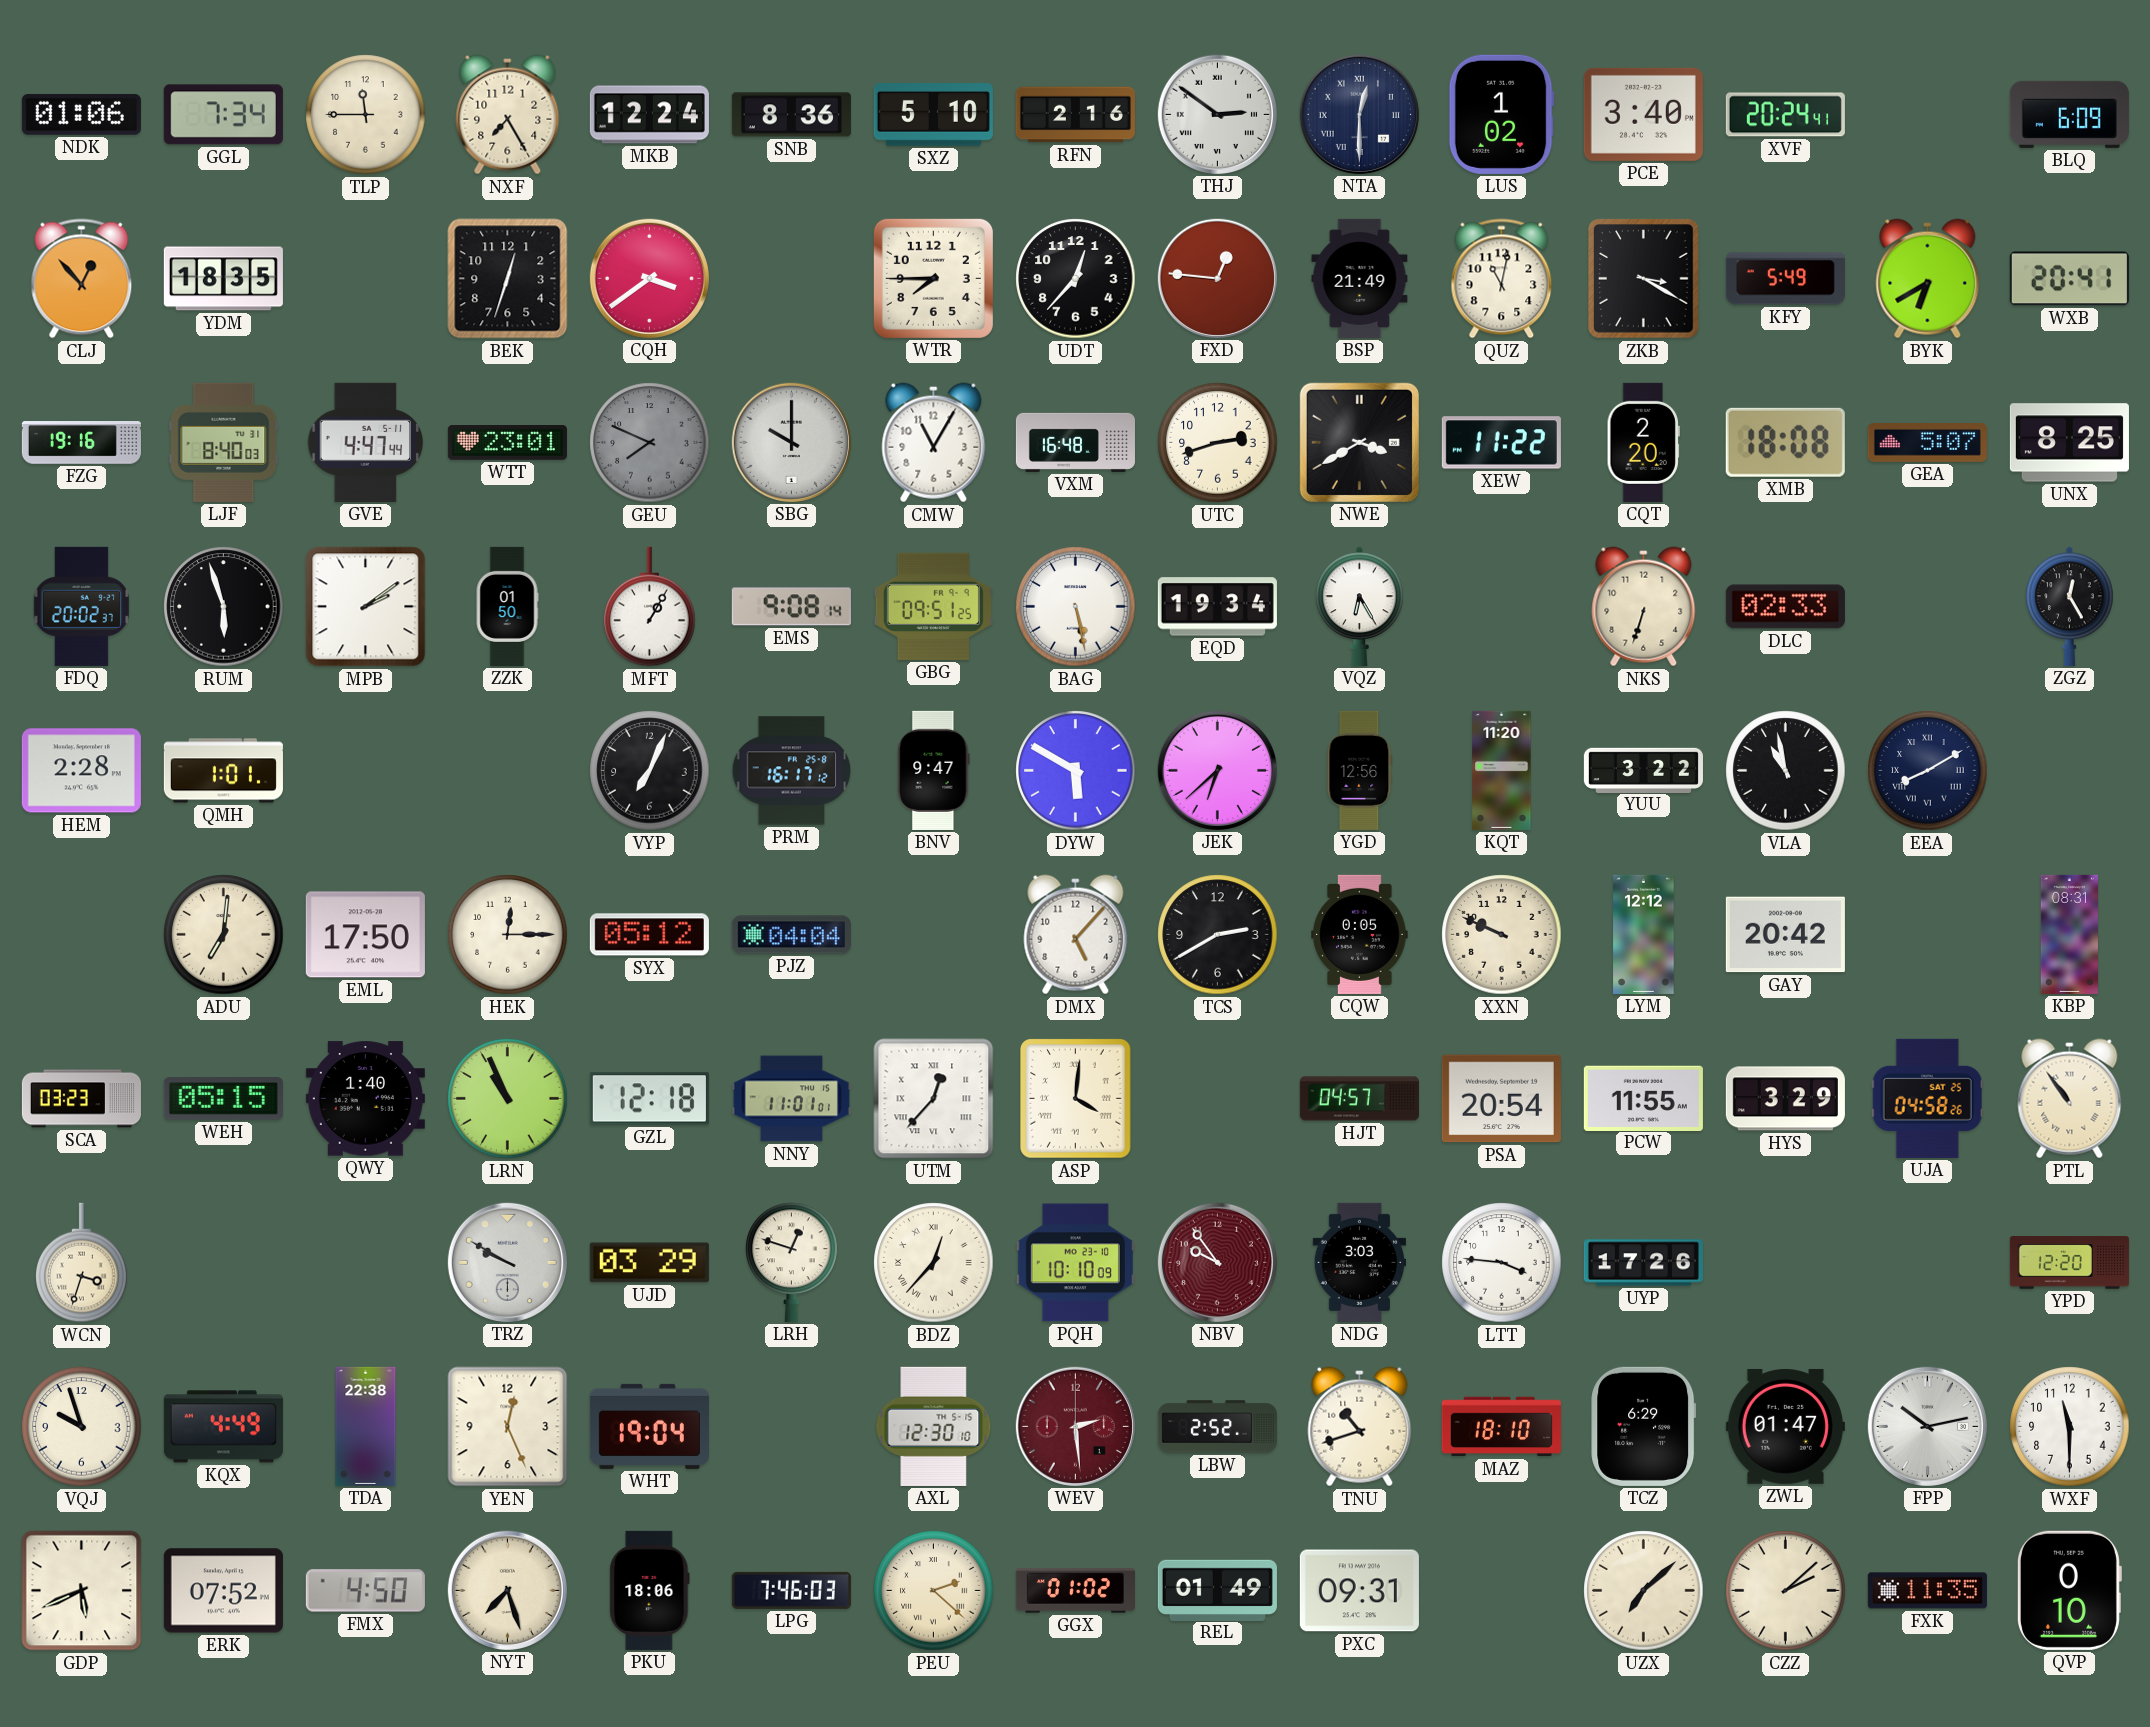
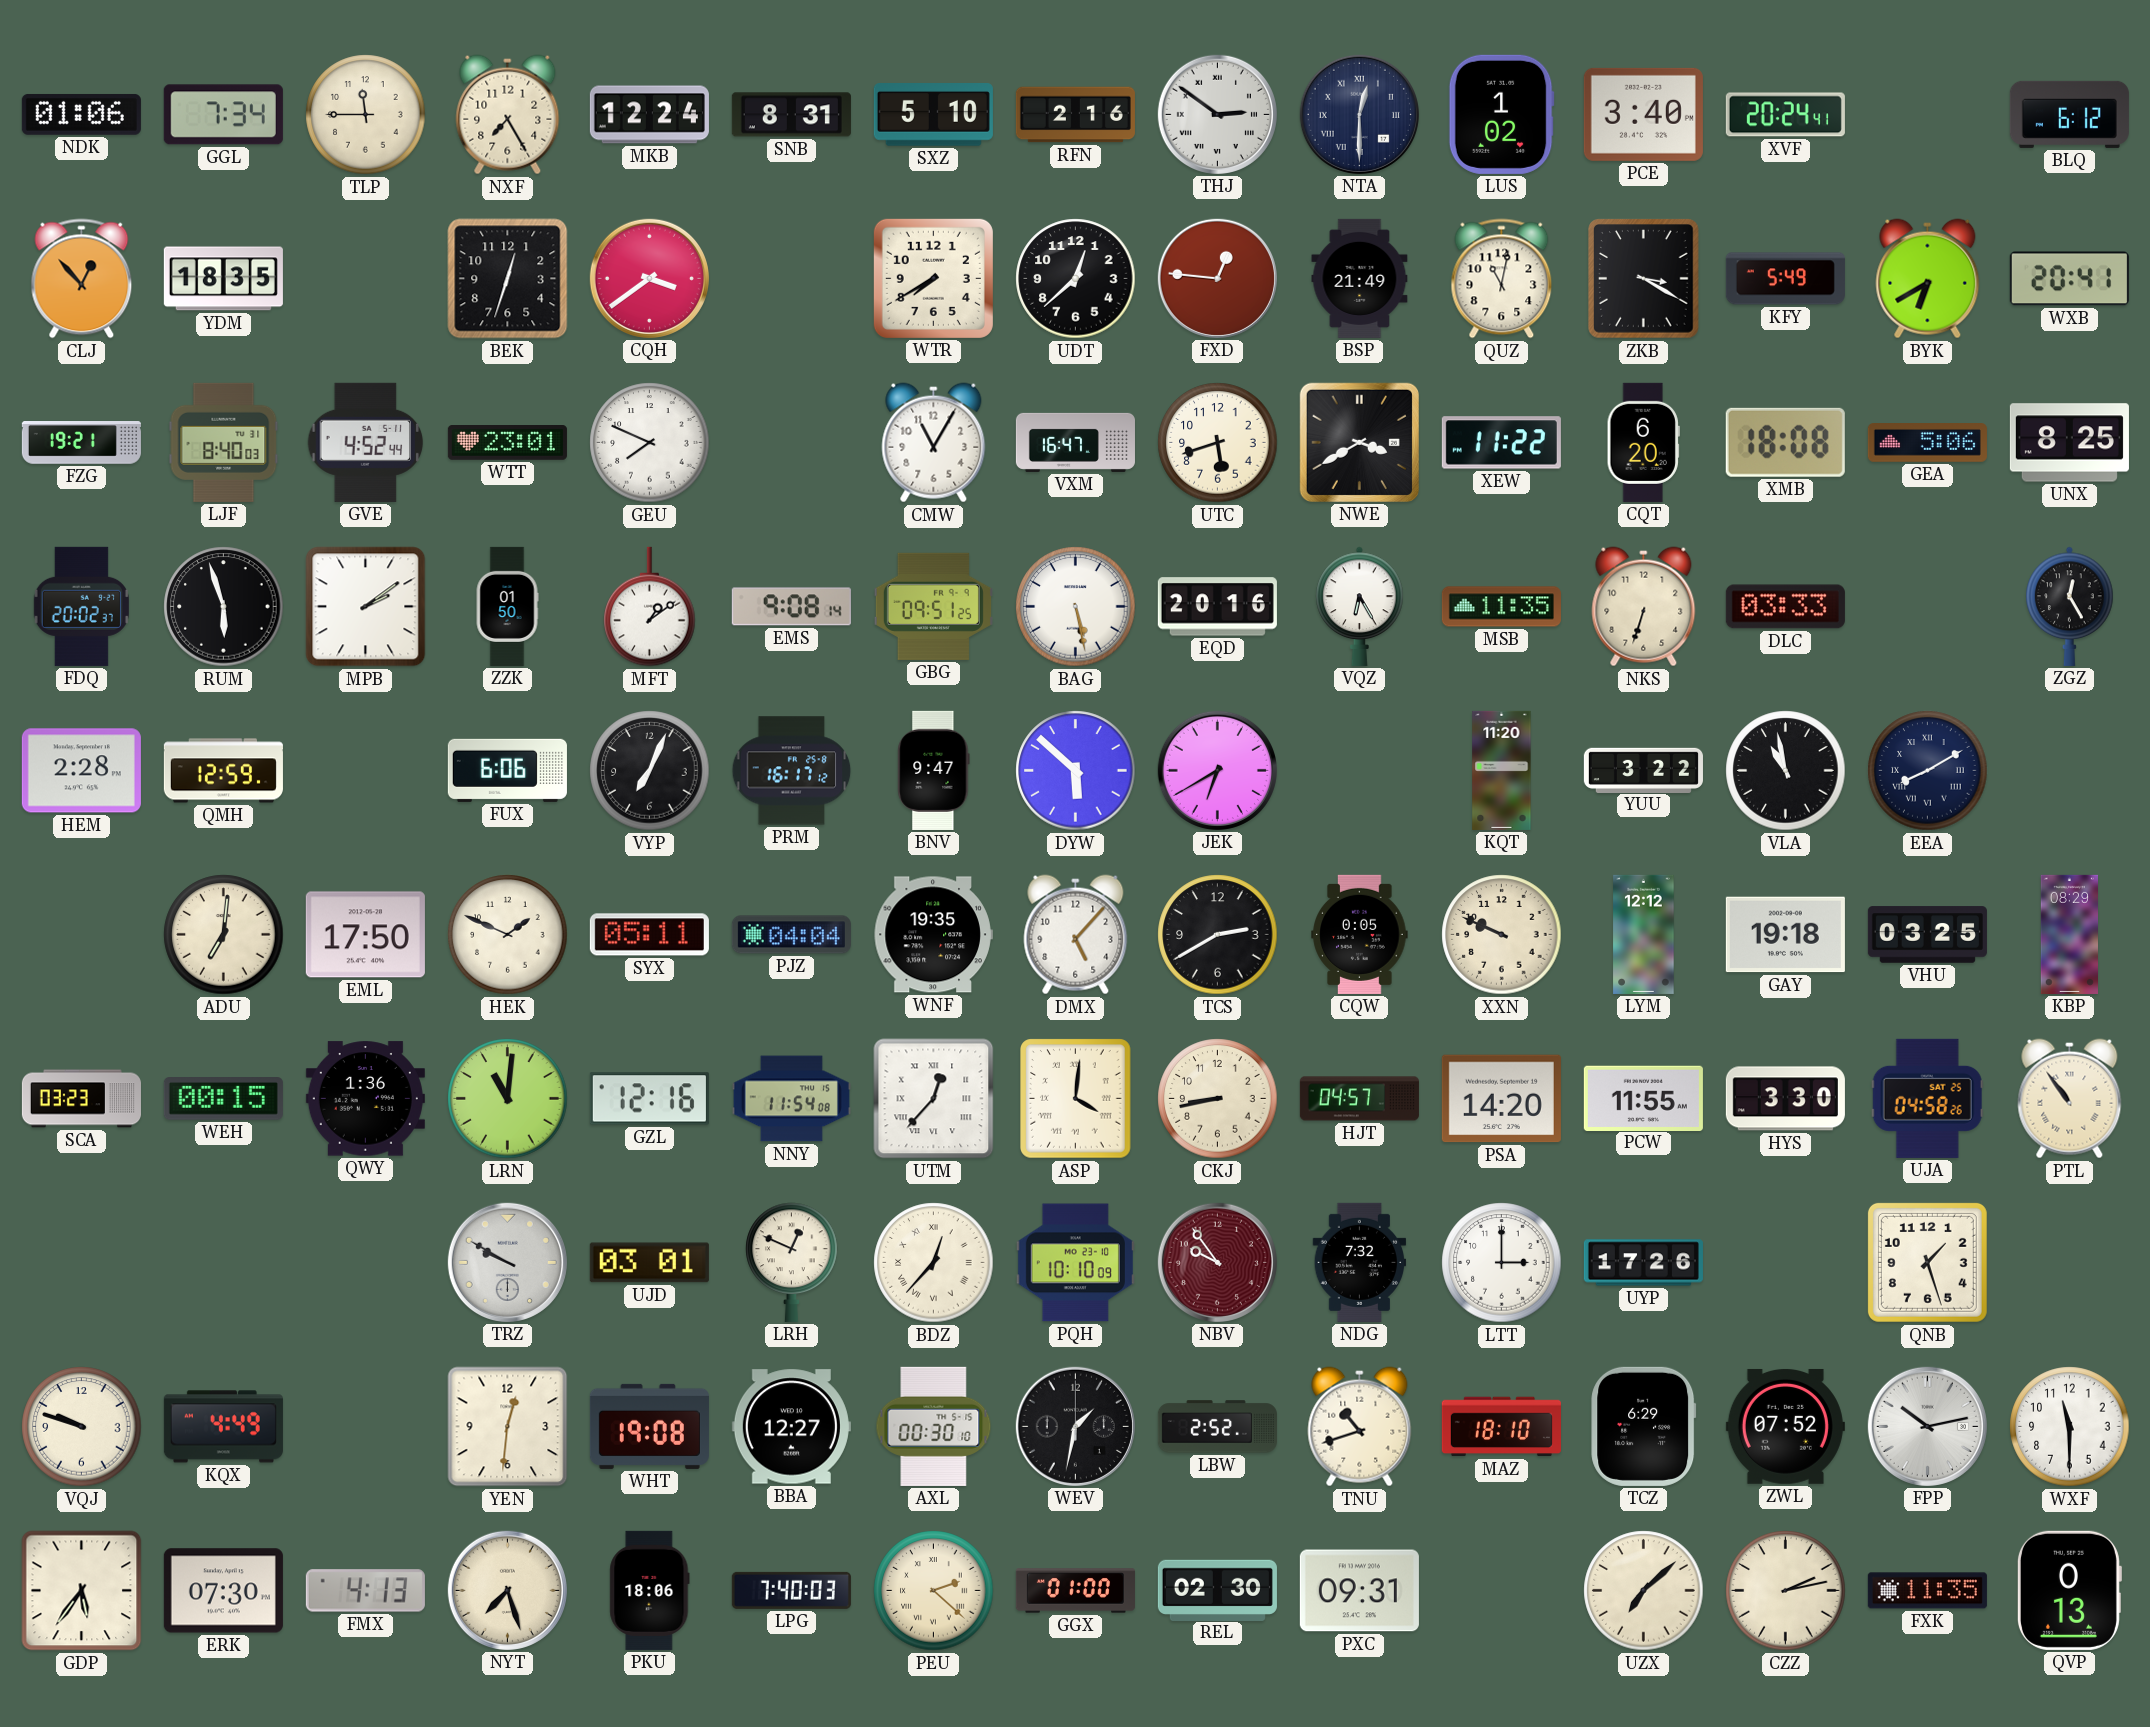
SNB: 8:36 -> 8:31
BLQ: 6:09 -> 6:12
WTR: 7:45 -> 7:40
UDT: 12:37 -> 12:38
FZG: 19:16 -> 19:21
GVE: 4:47 -> 4:52
GEU dial: grey -> white
SBG: 10:00 -> none
VXM: 16:48 -> 16:47
UTC: 2:42 -> 5:42
CQT: 2:20 -> 6:20
GEA: 5:07 -> 5:06
MFT: 1:05 -> 1:09
EQD: 19:34 -> 20:16
MSB: none -> 11:35
DLC: 02:33 -> 03:33
QMH: 1:01 -> 12:59
FUX: none -> 6:06
DYW: 5:50 -> 5:52
JEK: 6:38 -> 6:40
YGD: 12:56 -> none
HEK: 12:15 -> 1:49
SYX: 05:12 -> 05:11
WNF: none -> 19:35
GAY: 20:42 -> 19:18
VHU: none -> 03:25
KBP: 08:31 -> 08:29
WEH: 05:15 -> 00:15
QWY: 1:40 -> 1:36
LRN: 10:56 -> 11:01
GZL: 12:18 -> 12:16
NNY: 11:01 -> 11:54
CKJ: none -> 8:43
PSA: 20:54 -> 14:20
HYS: 3:29 -> 3:30
WCN: 3:33 -> none
UJD: 03:29 -> 03:01
LRH: 12:48 -> 12:49
NDG: 3:03 -> 7:32
LTT: 3:46 -> 3:00
QNB: none -> 1:27
YPD: 12:20 -> none
VQJ: 9:57 -> 9:48
TDA: 22:38 -> none
YEN: 12:26 -> 12:31
WHT: 19:04 -> 19:08
BBA: none -> 12:27
AXL: 12:30 -> 00:30
WEV: 2:29 -> 1:32
WEV dial: burgundy -> black
ZWL: 01:47 -> 07:52
GDP: 5:41 -> 5:36
ERK: 07:52 -> 07:30
FMX: 4:50 -> 4:13
LPG: 7:46 -> 7:40
GGX: 01:02 -> 01:00
REL: 01:49 -> 02:30
CZZ: 2:08 -> 2:13
QVP: 0:10 -> 0:13
